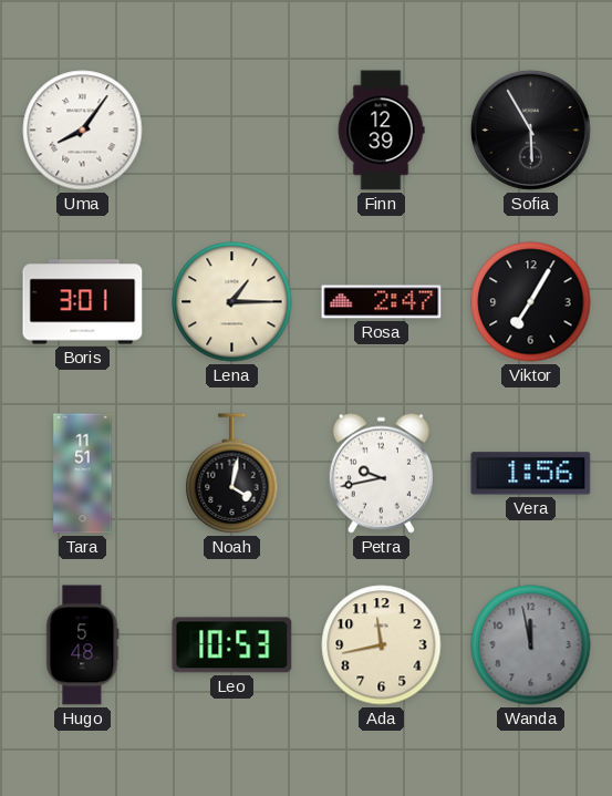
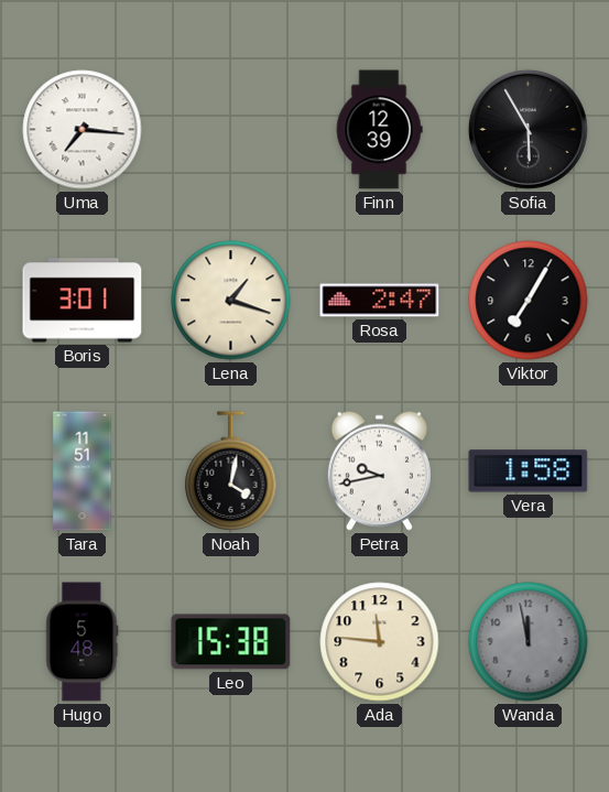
Uma: 8:06 -> 7:16
Lena: 1:15 -> 1:18
Vera: 1:56 -> 1:58
Leo: 10:53 -> 15:38
Ada: 11:43 -> 11:46
